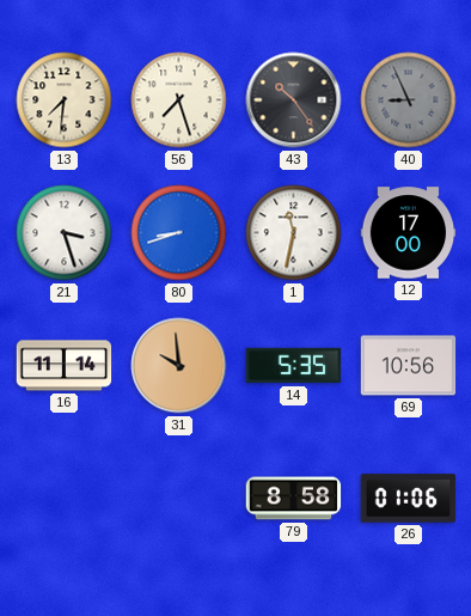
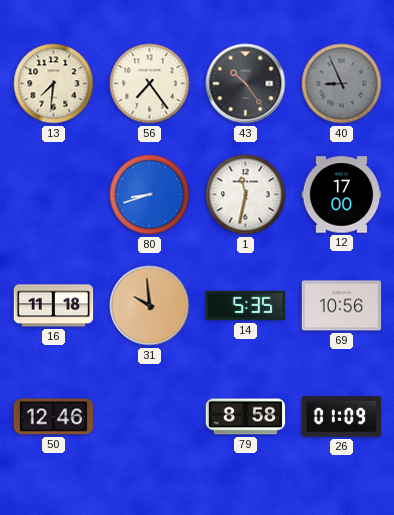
56: 7:27 -> 7:24
21: 3:27 -> none
16: 11:14 -> 11:18
50: none -> 12:46
26: 01:06 -> 01:09
